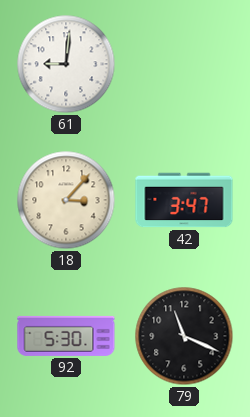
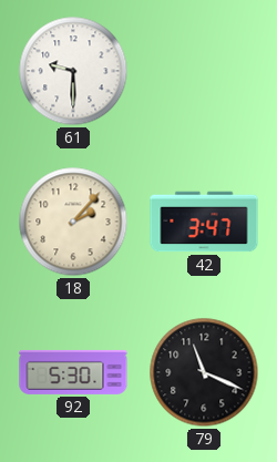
61: 9:01 -> 9:30
18: 3:07 -> 2:07
